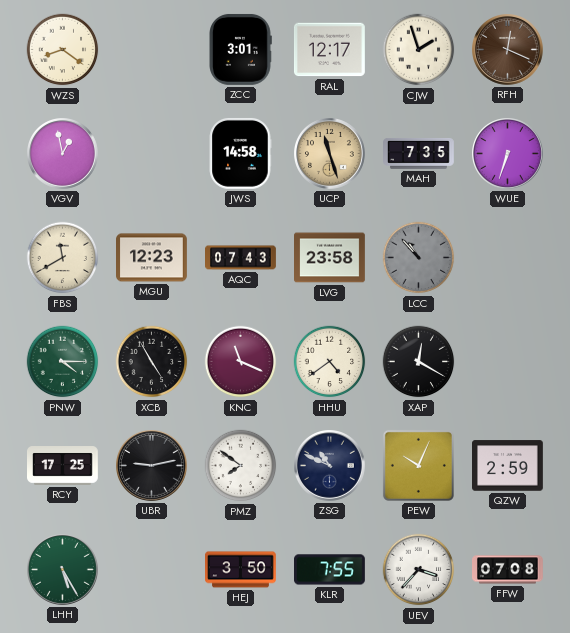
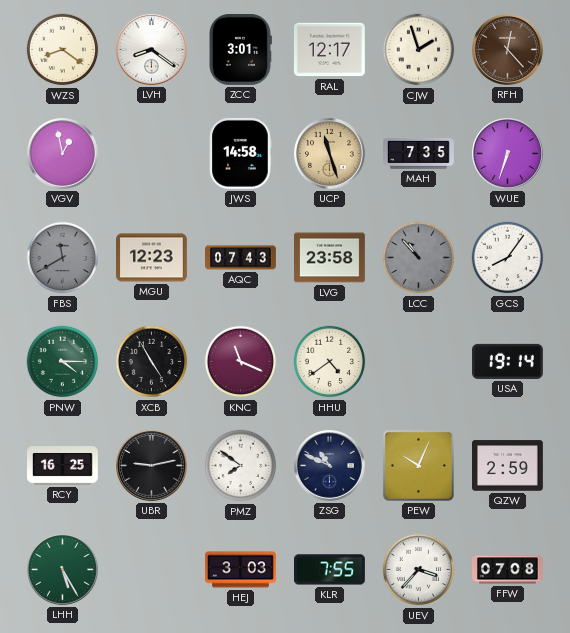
LVH: none -> 8:21
RFH: 12:19 -> 12:23
FBS dial: cream -> grey
GCS: none -> 8:06
XAP: 12:20 -> none
USA: none -> 19:14
RCY: 17:25 -> 16:25
HEJ: 3:50 -> 3:03
